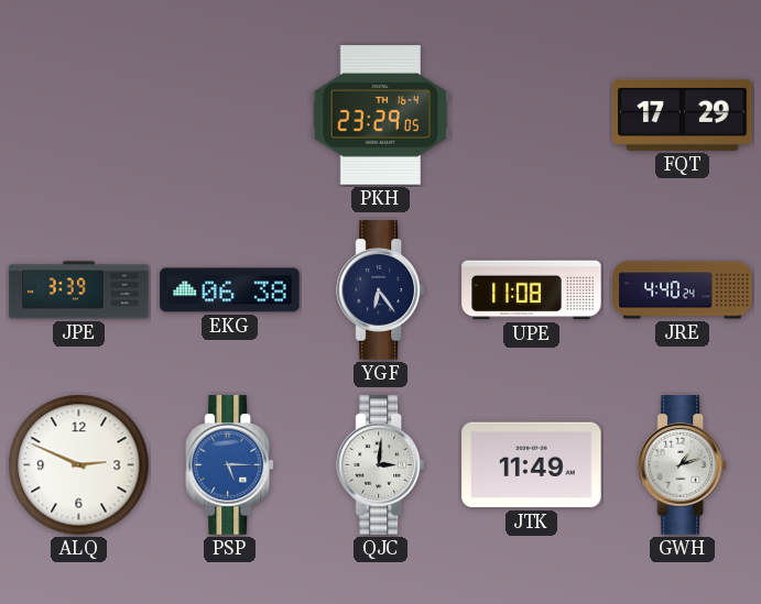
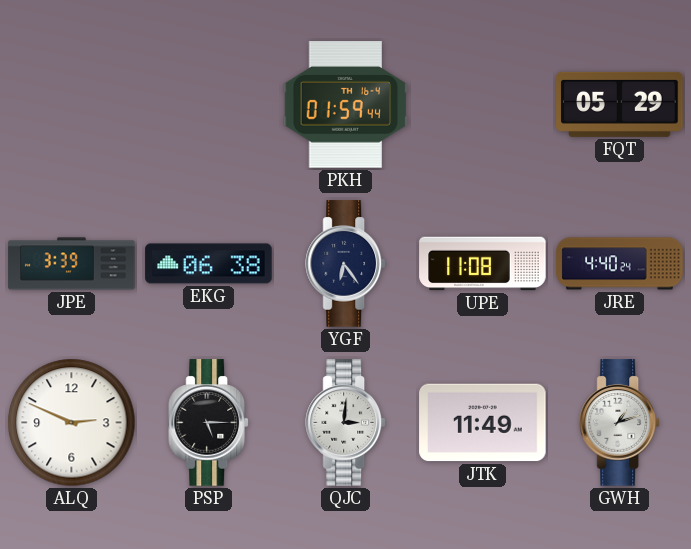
PKH: 23:29 -> 01:59
FQT: 17:29 -> 05:29
PSP dial: blue -> black
